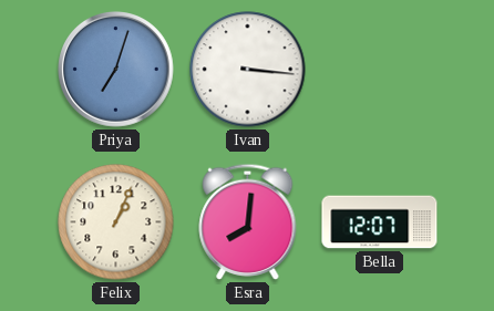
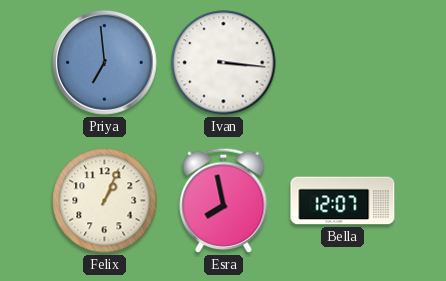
Priya: 7:03 -> 6:59
Esra: 8:01 -> 7:58
